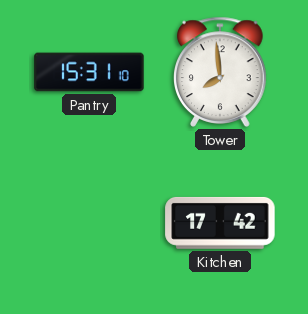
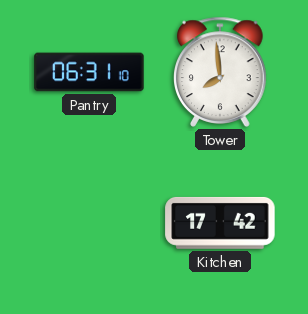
Pantry: 15:31 -> 06:31
